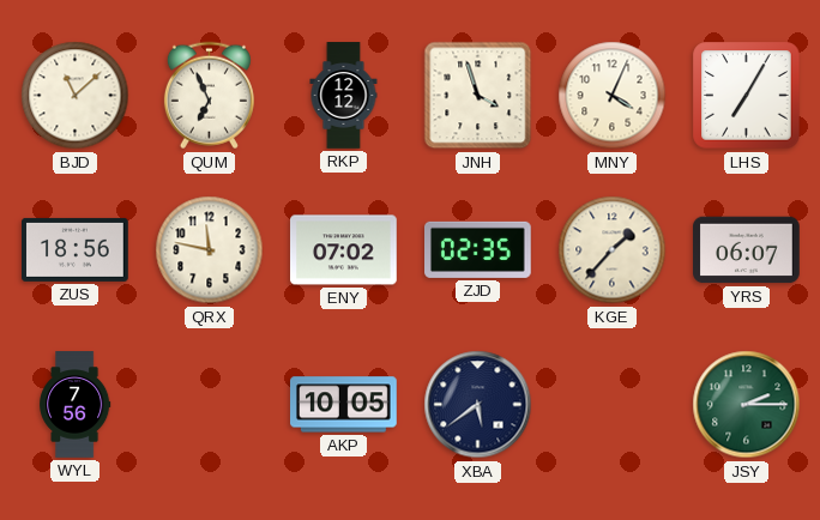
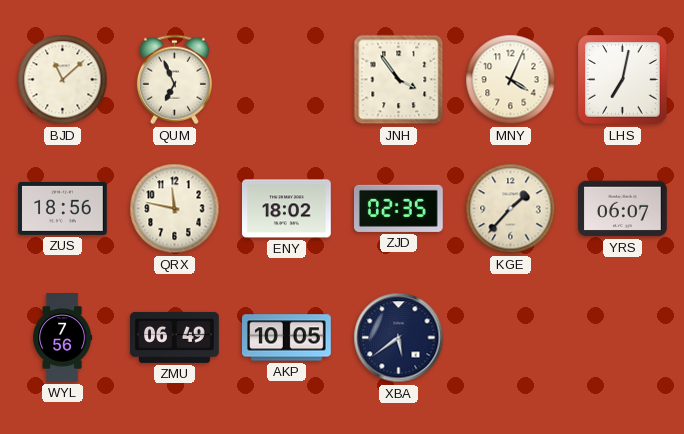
RKP: 12:12 -> none
JNH: 3:57 -> 3:54
LHS: 7:05 -> 7:02
ENY: 07:02 -> 18:02
ZMU: none -> 06:49
JSY: 2:15 -> none
